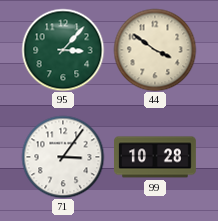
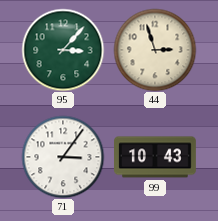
44: 3:51 -> 2:57
99: 10:28 -> 10:43
